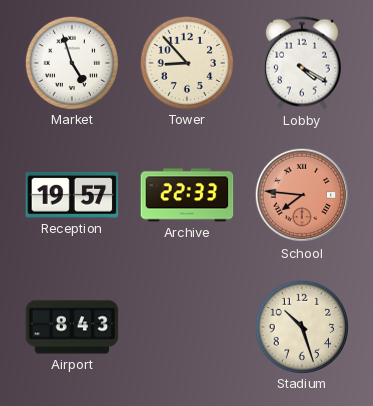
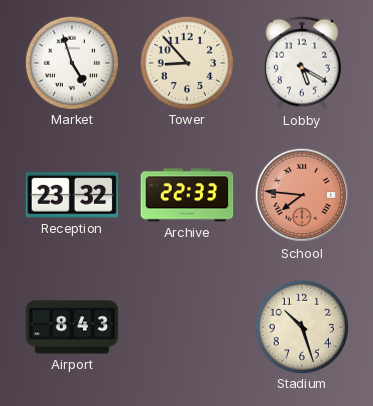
Lobby: 4:20 -> 5:20
Reception: 19:57 -> 23:32
